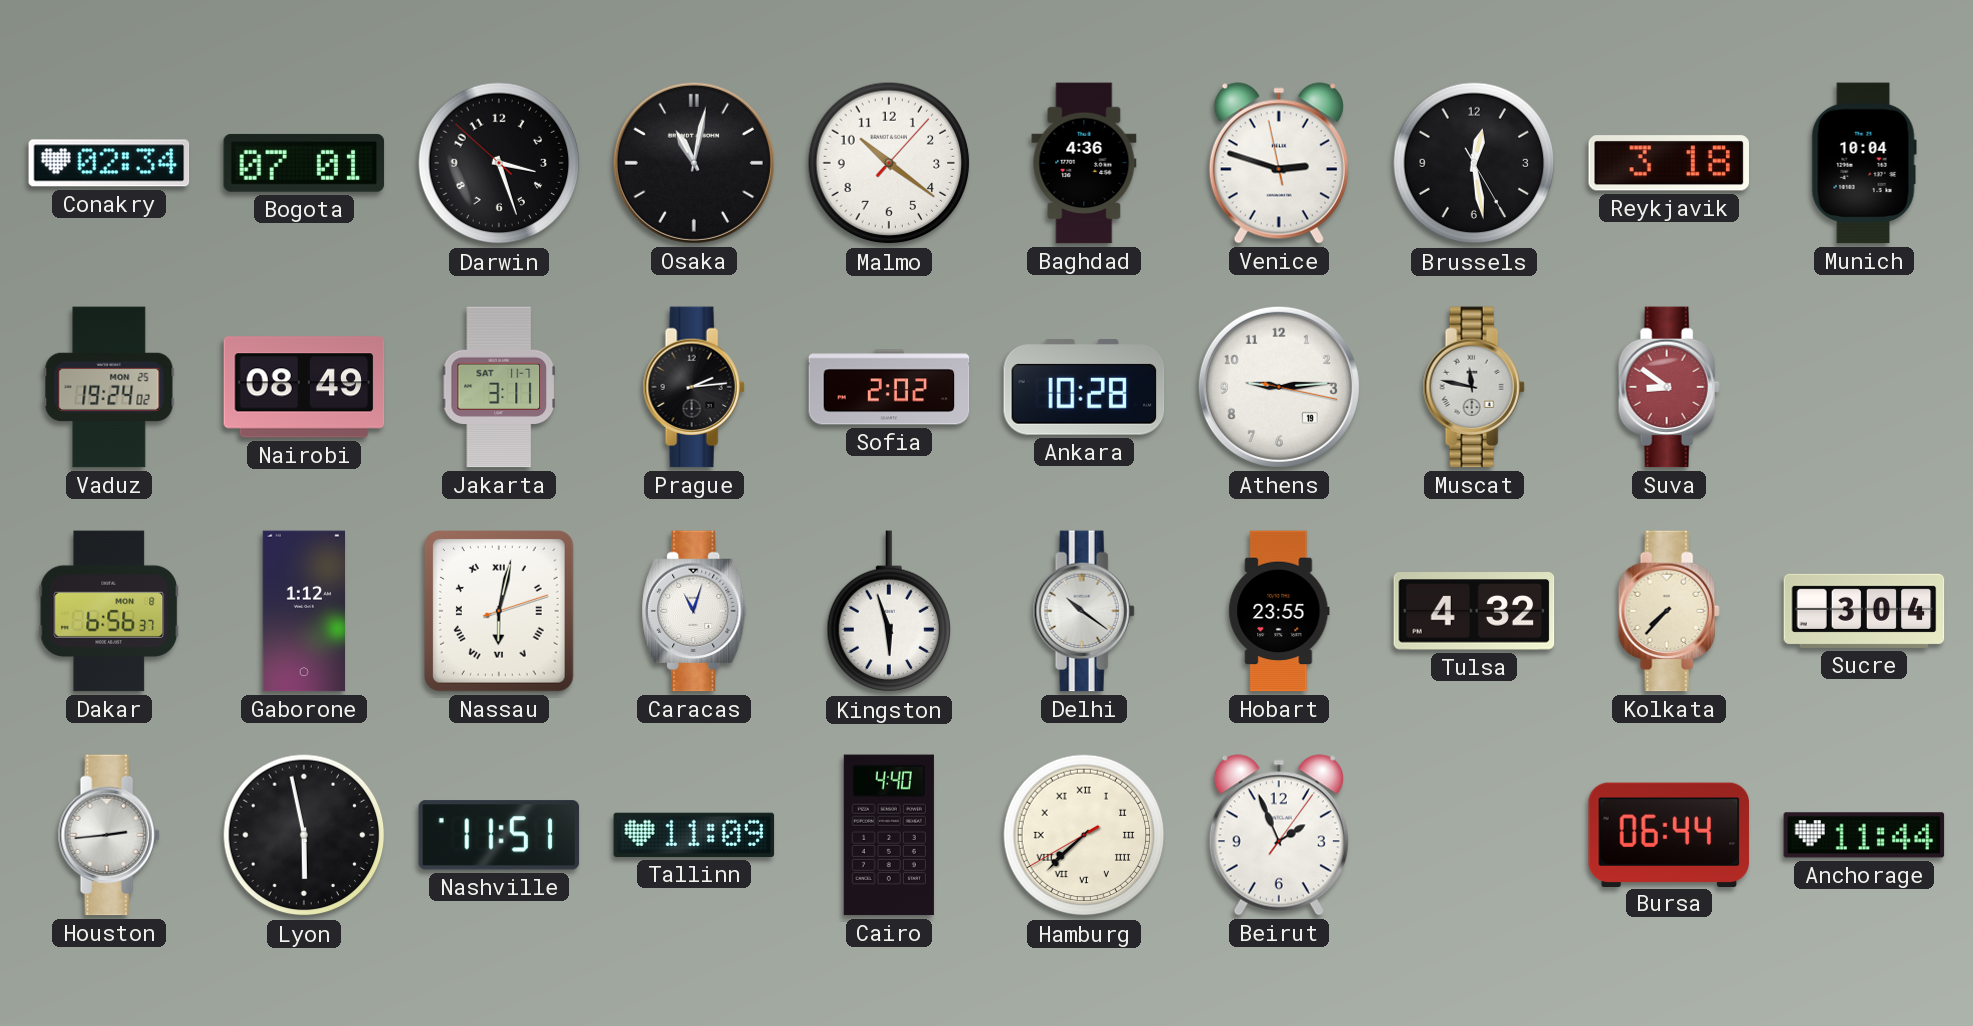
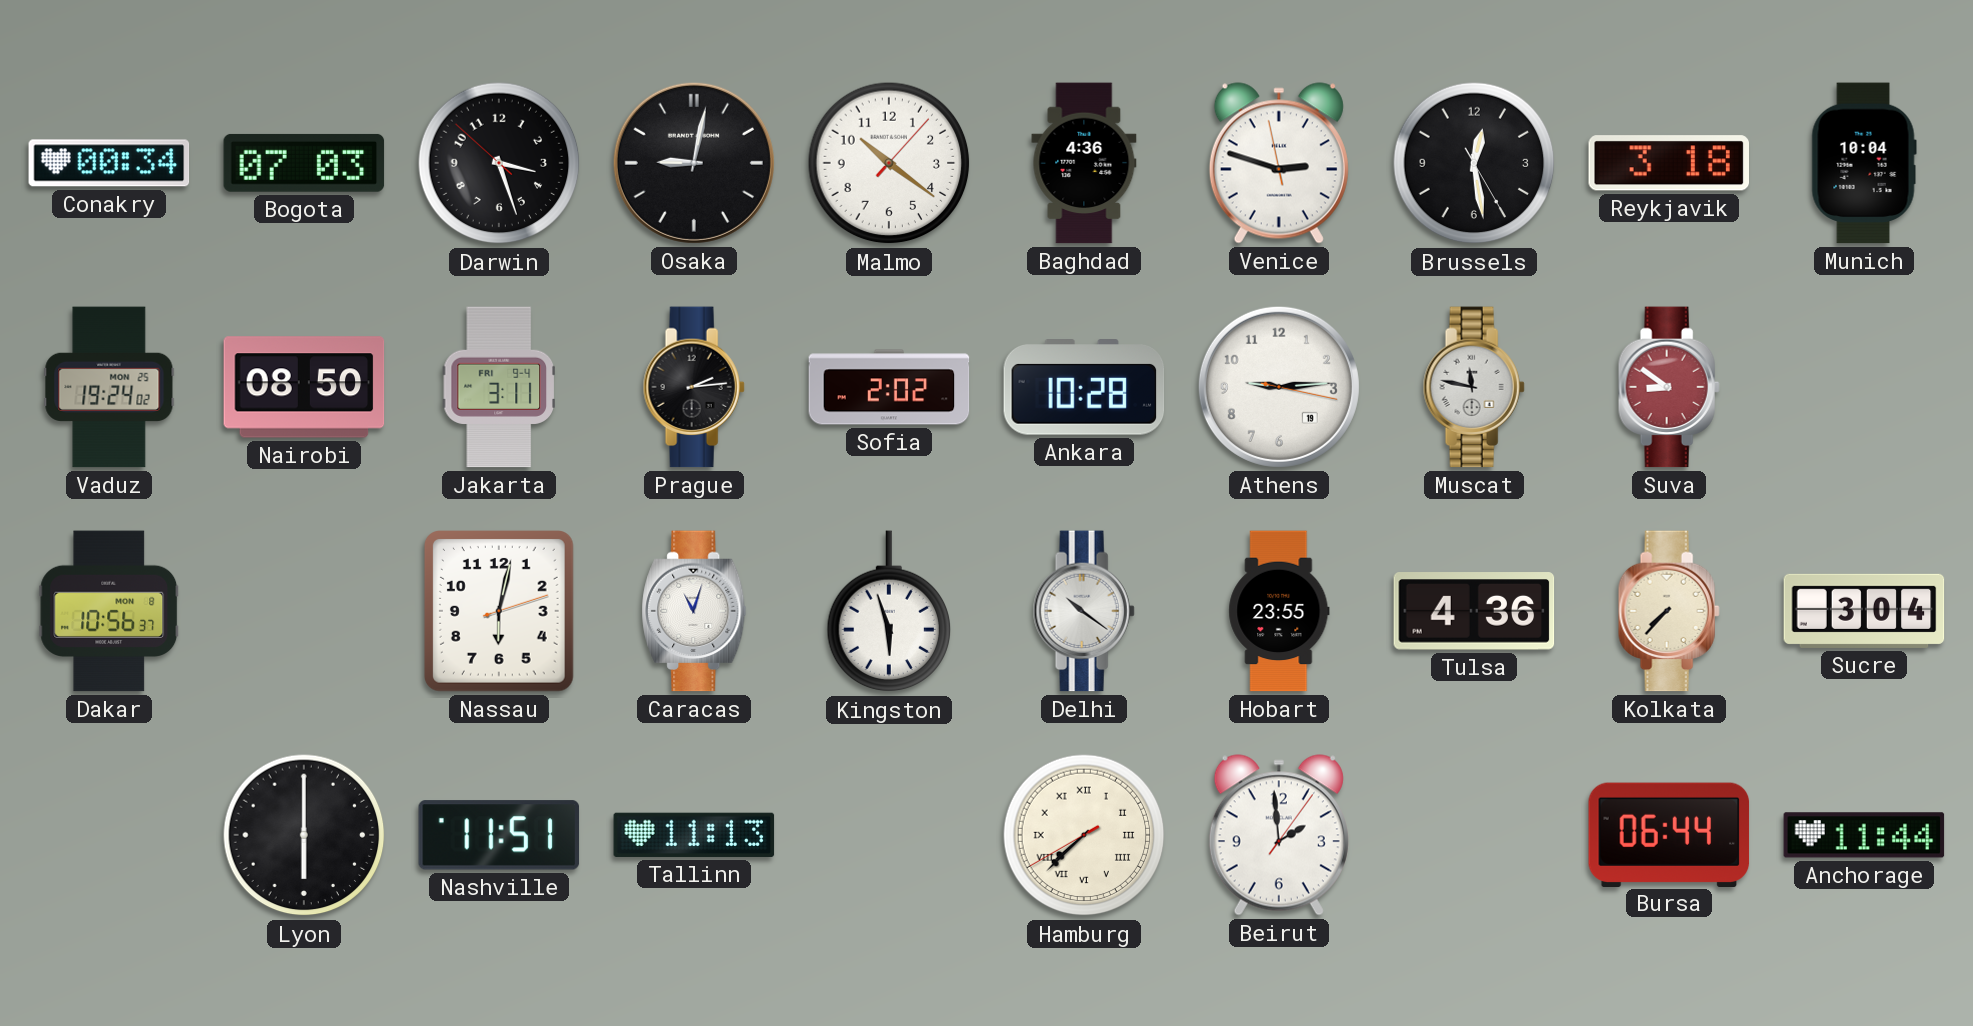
Conakry: 02:34 -> 00:34
Bogota: 07:01 -> 07:03
Osaka: 11:02 -> 9:02
Nairobi: 08:49 -> 08:50
Jakarta date: SAT 11-7 -> FRI 9-4
Dakar: 6:56 -> 10:56
Gaborone: 1:12 -> none
Nassau numerals: Roman -> Arabic
Tulsa: 4:32 -> 4:36
Houston: 2:44 -> none
Lyon: 5:58 -> 6:00
Tallinn: 11:09 -> 11:13
Cairo: 4:40 -> none
Beirut: 1:56 -> 1:59
